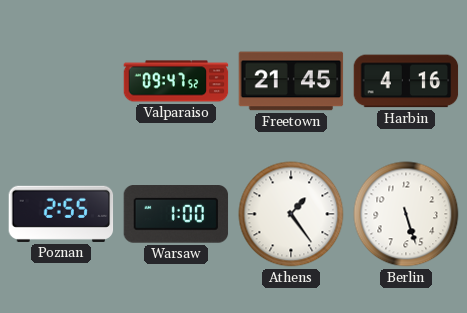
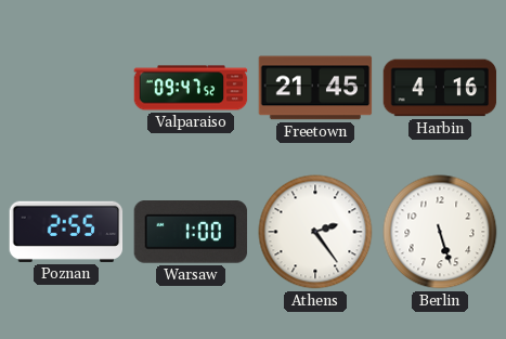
Athens: 1:24 -> 2:24
